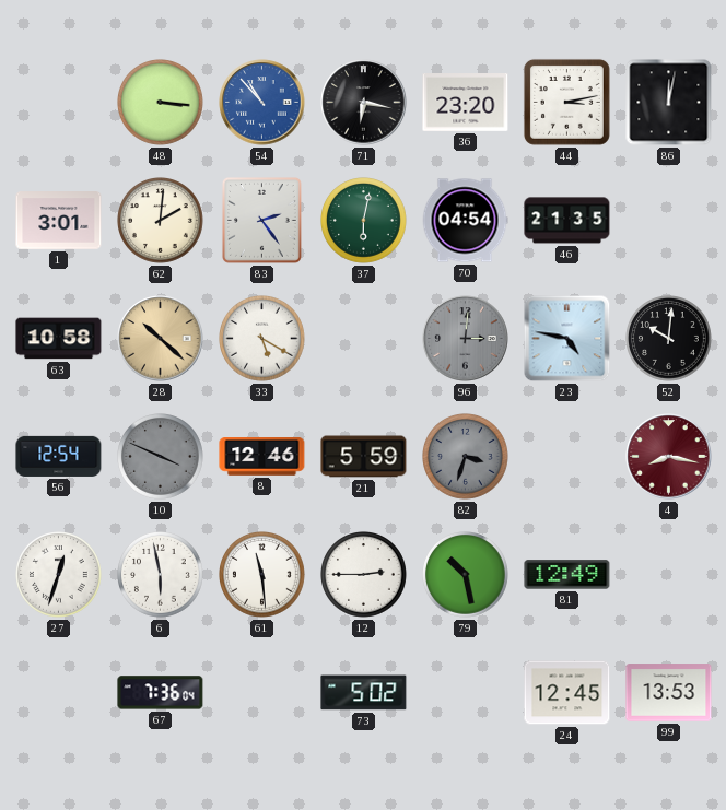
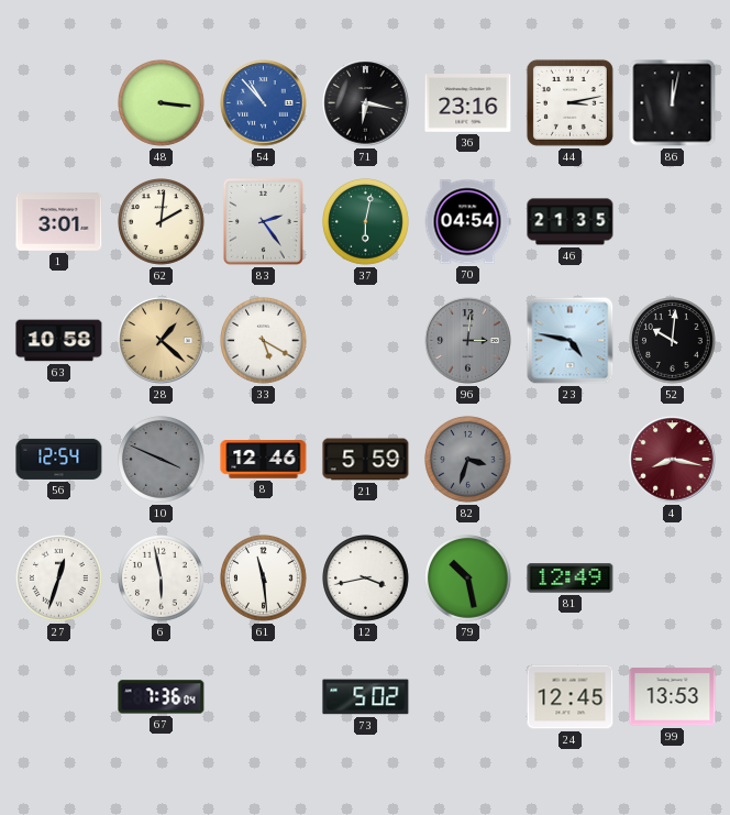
36: 23:20 -> 23:16
28: 10:22 -> 1:22
12: 2:45 -> 3:43
